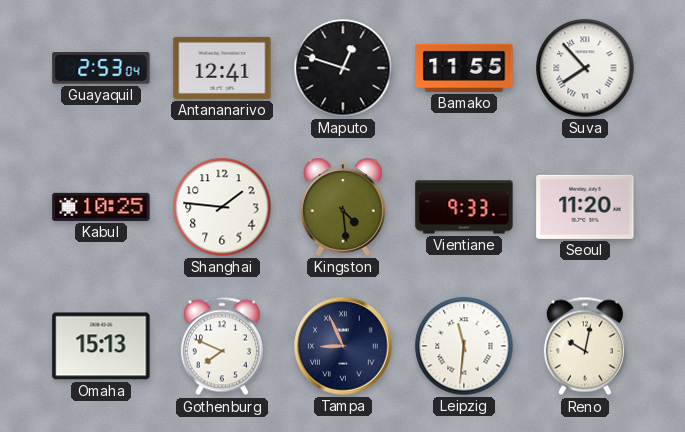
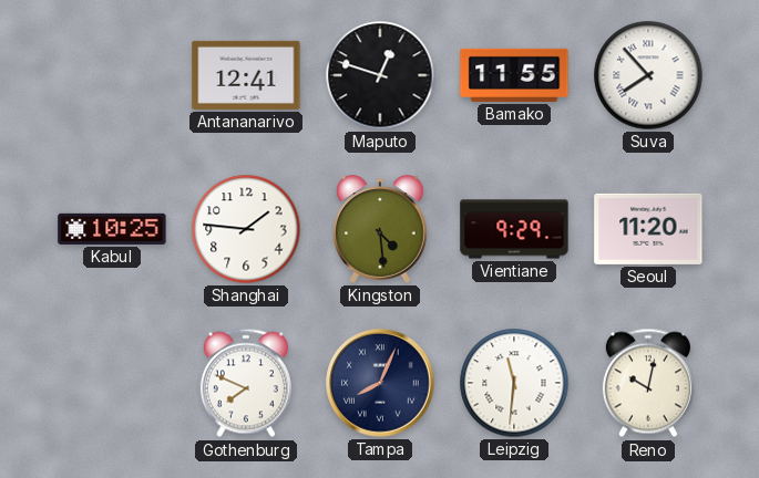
Guayaquil: 2:53 -> none
Vientiane: 9:33 -> 9:29
Omaha: 15:13 -> none
Tampa: 8:56 -> 8:04
